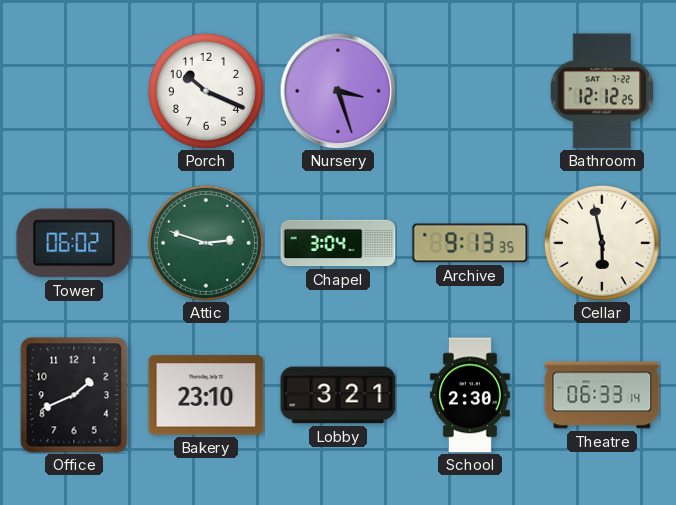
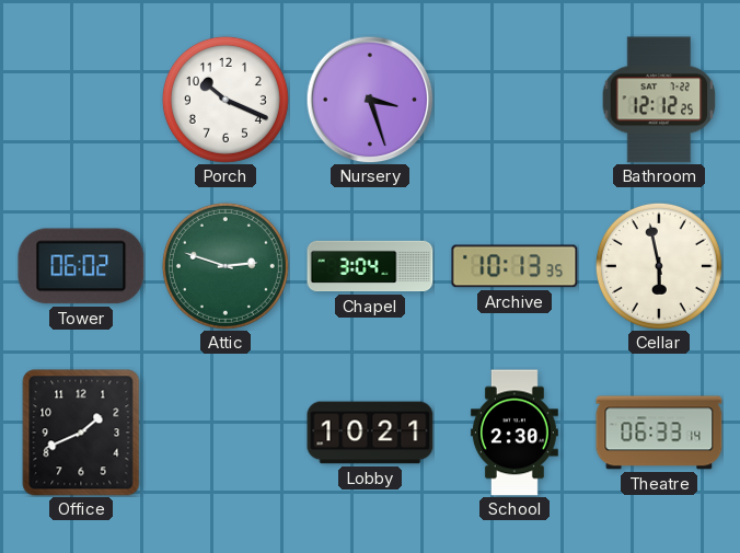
Archive: 9:13 -> 10:13
Bakery: 23:10 -> none
Lobby: 3:21 -> 10:21
